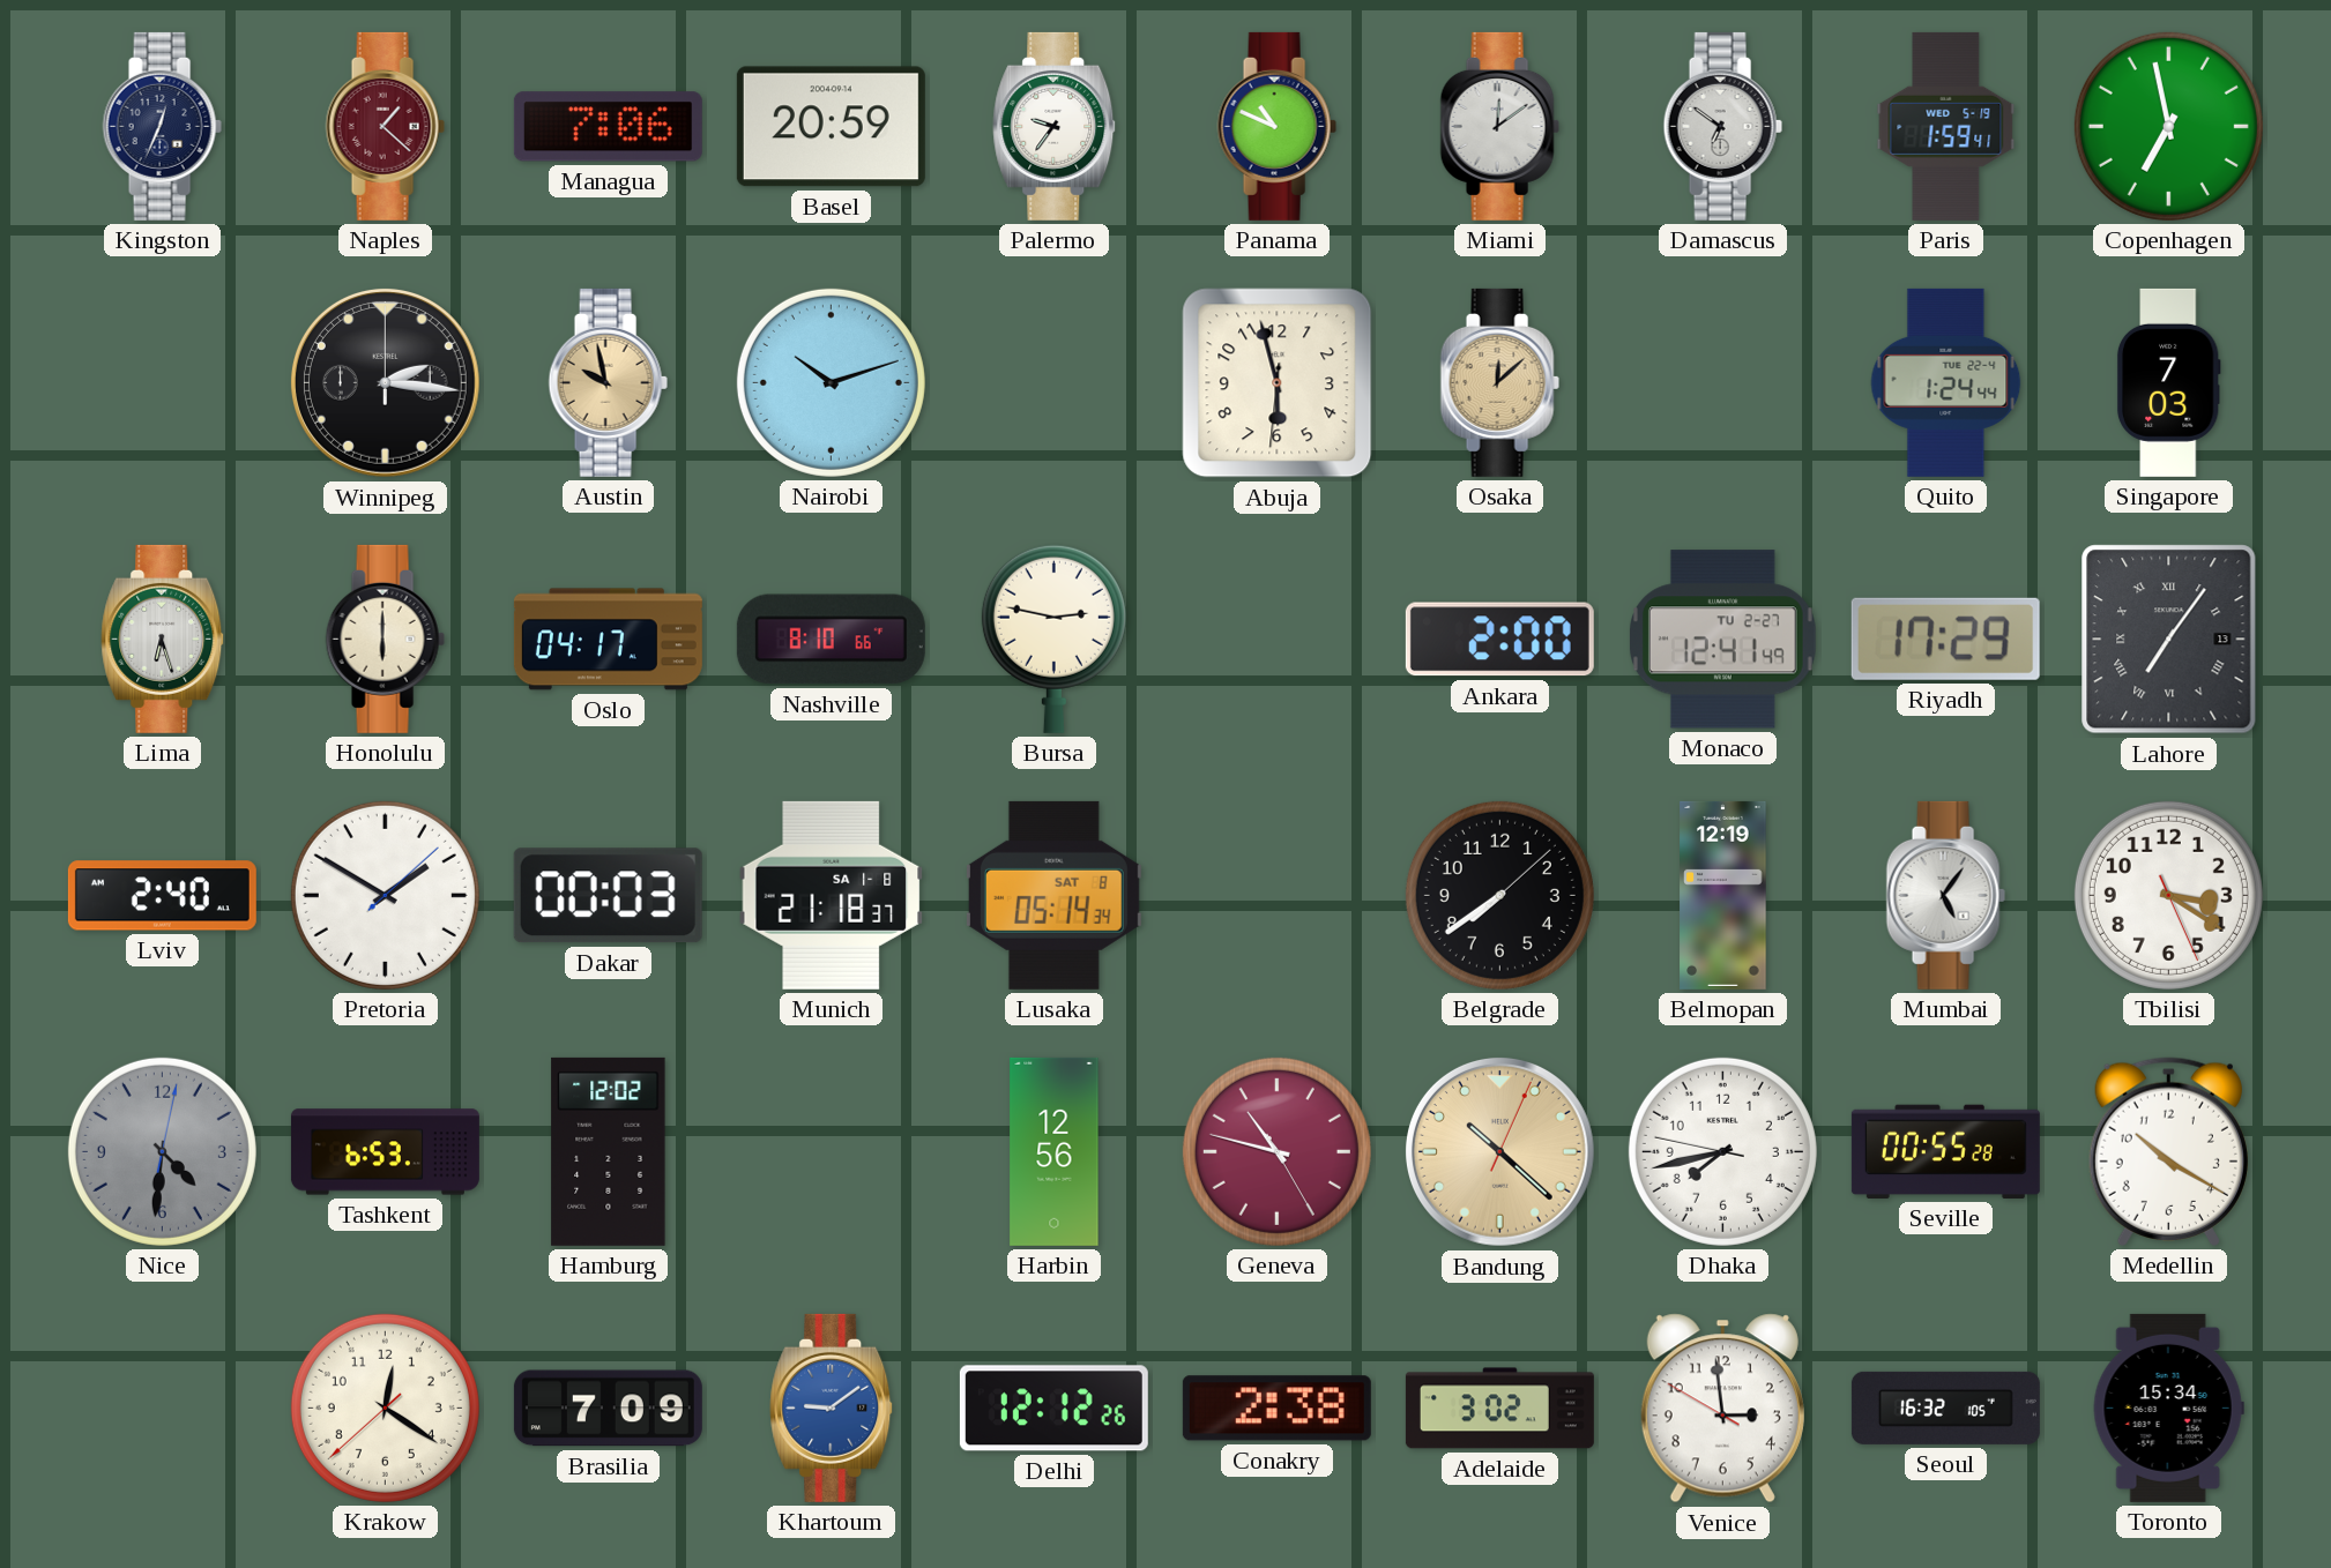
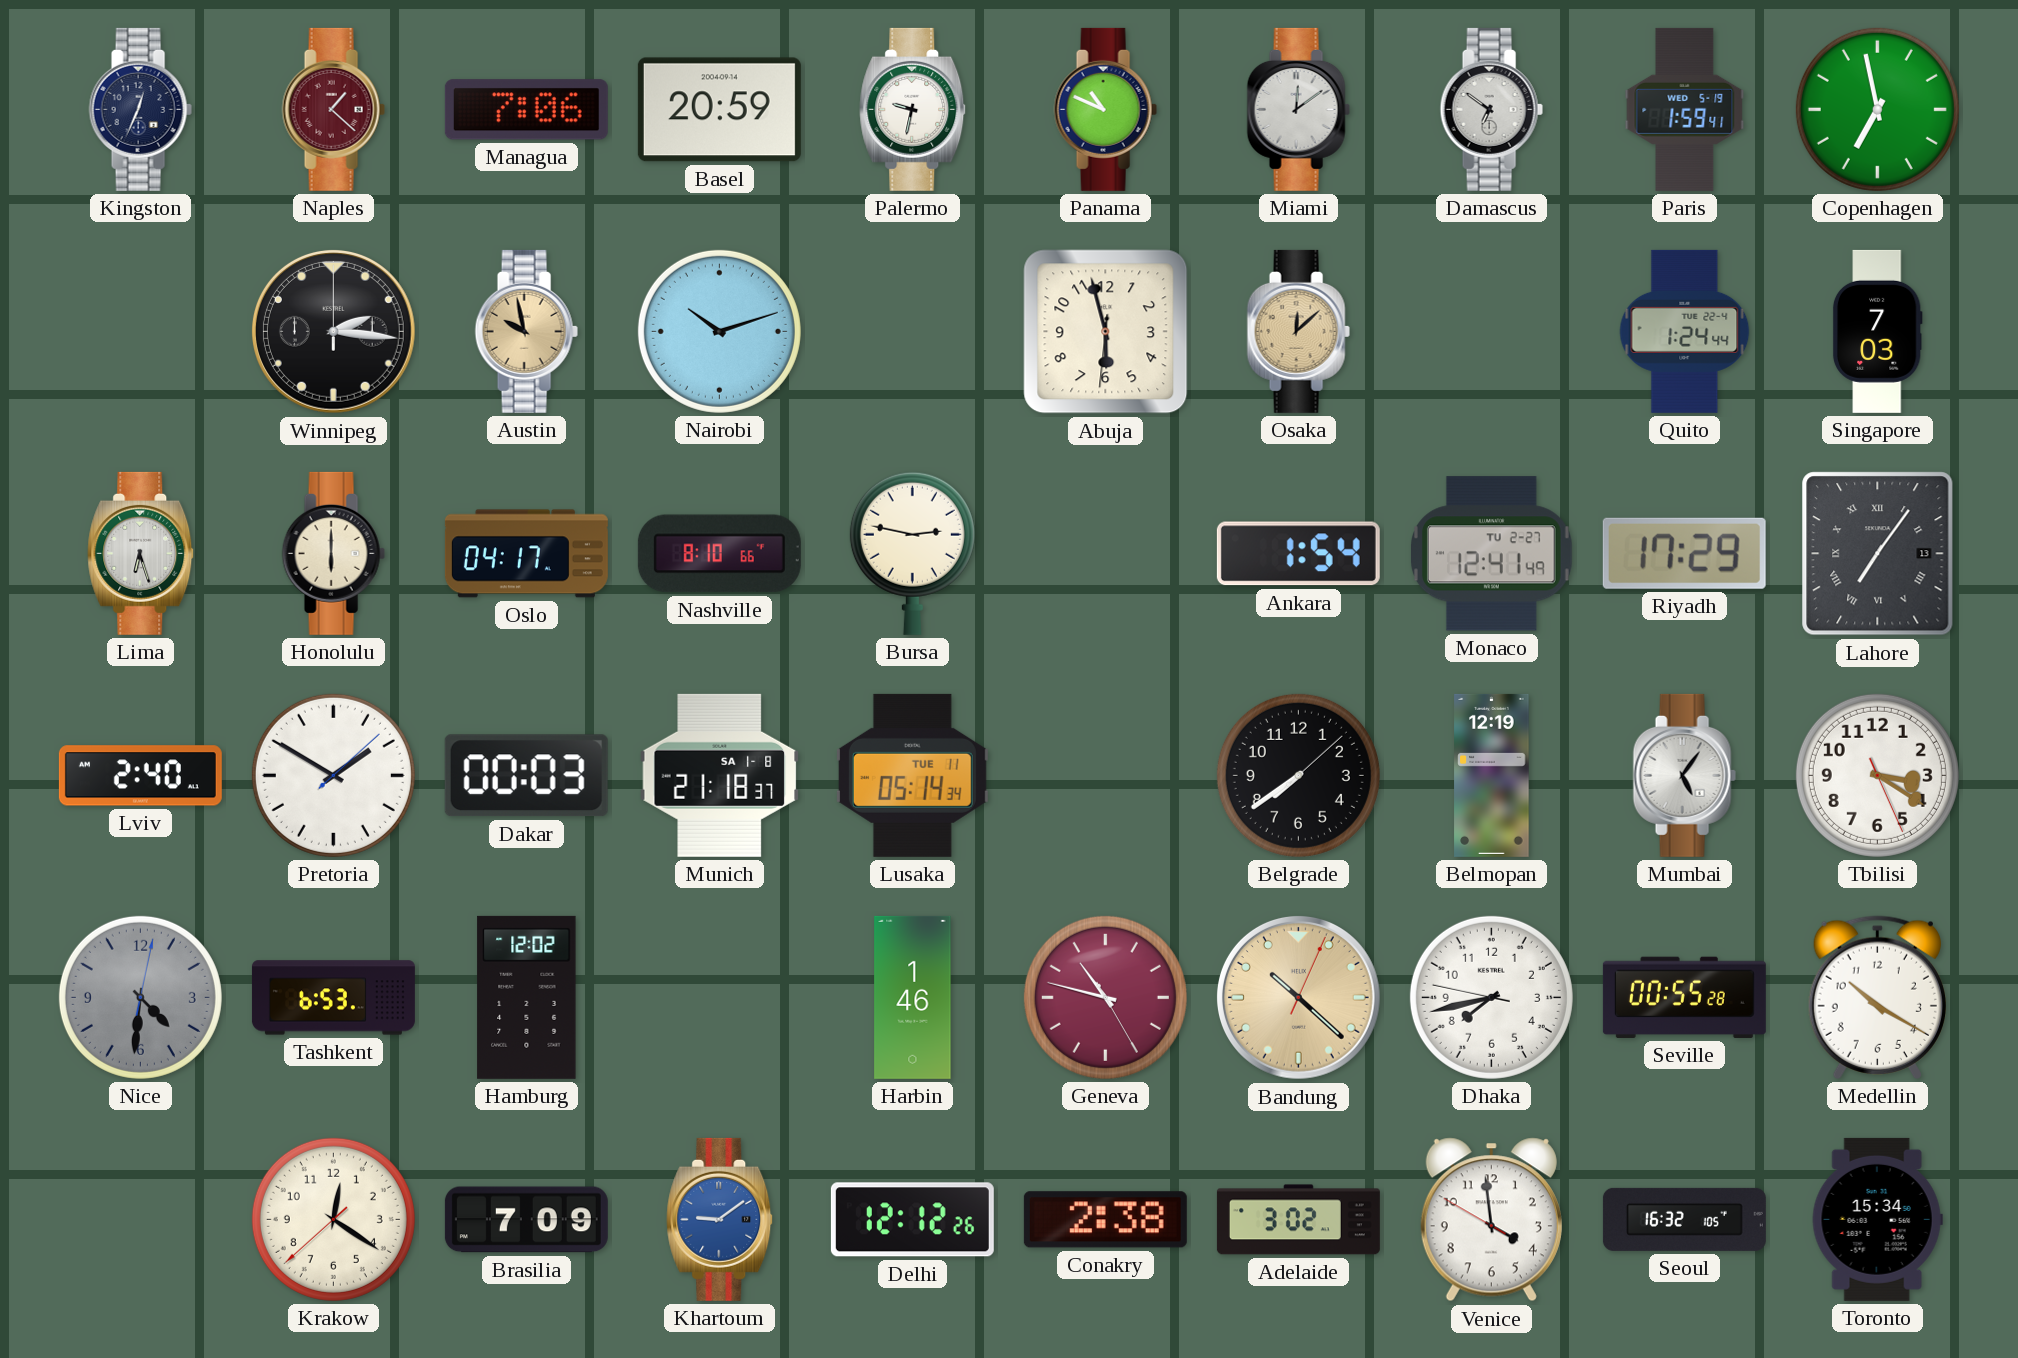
Palermo: 9:36 -> 9:32
Ankara: 2:00 -> 1:54
Lusaka date: SAT 8 -> TUE 11
Harbin: 12:56 -> 1:46
Venice: 2:58 -> 3:58
